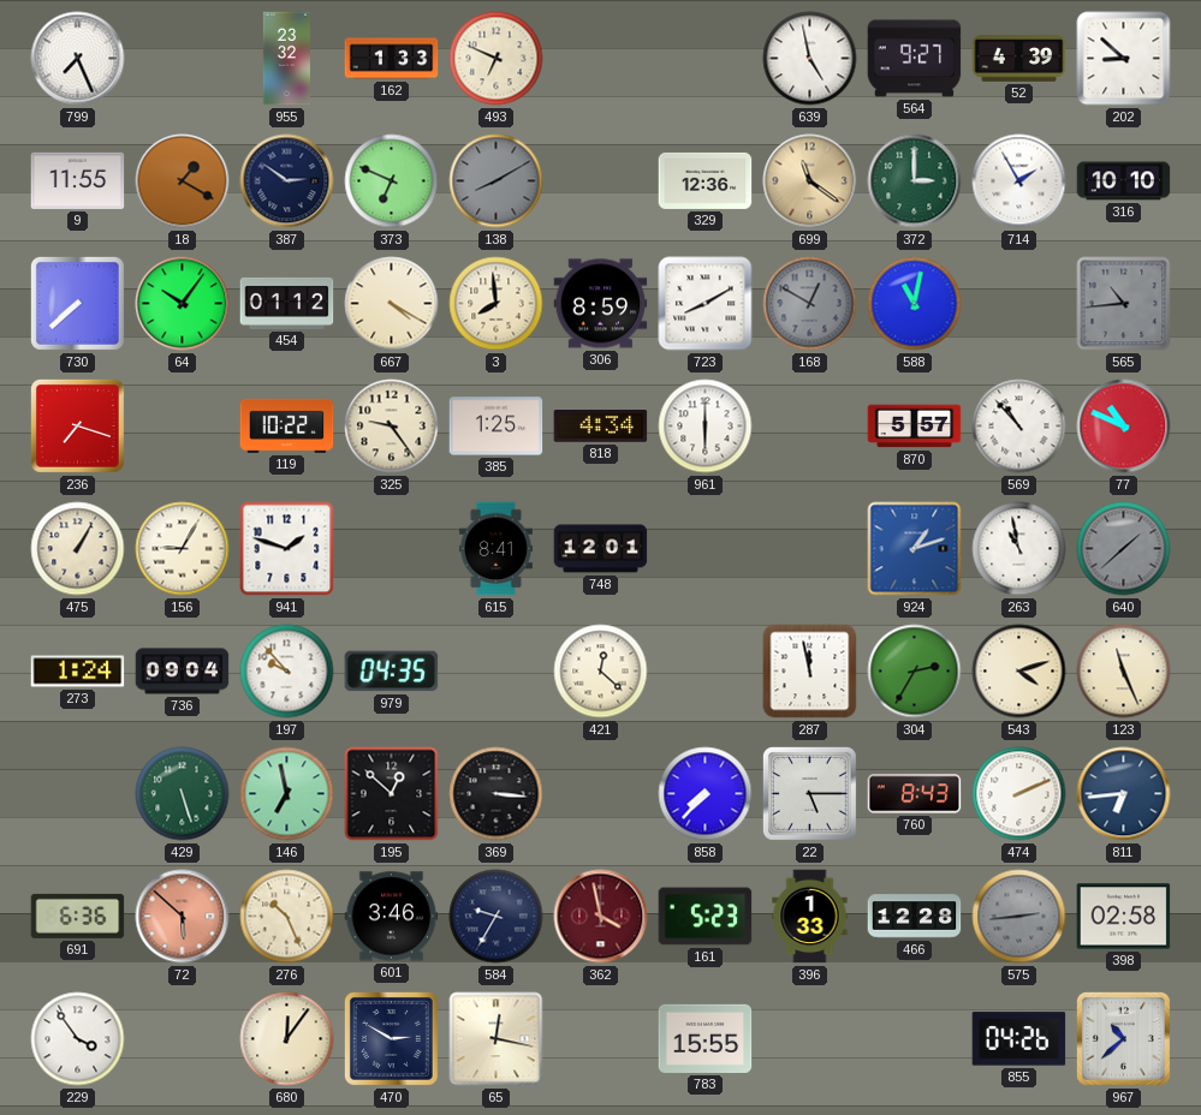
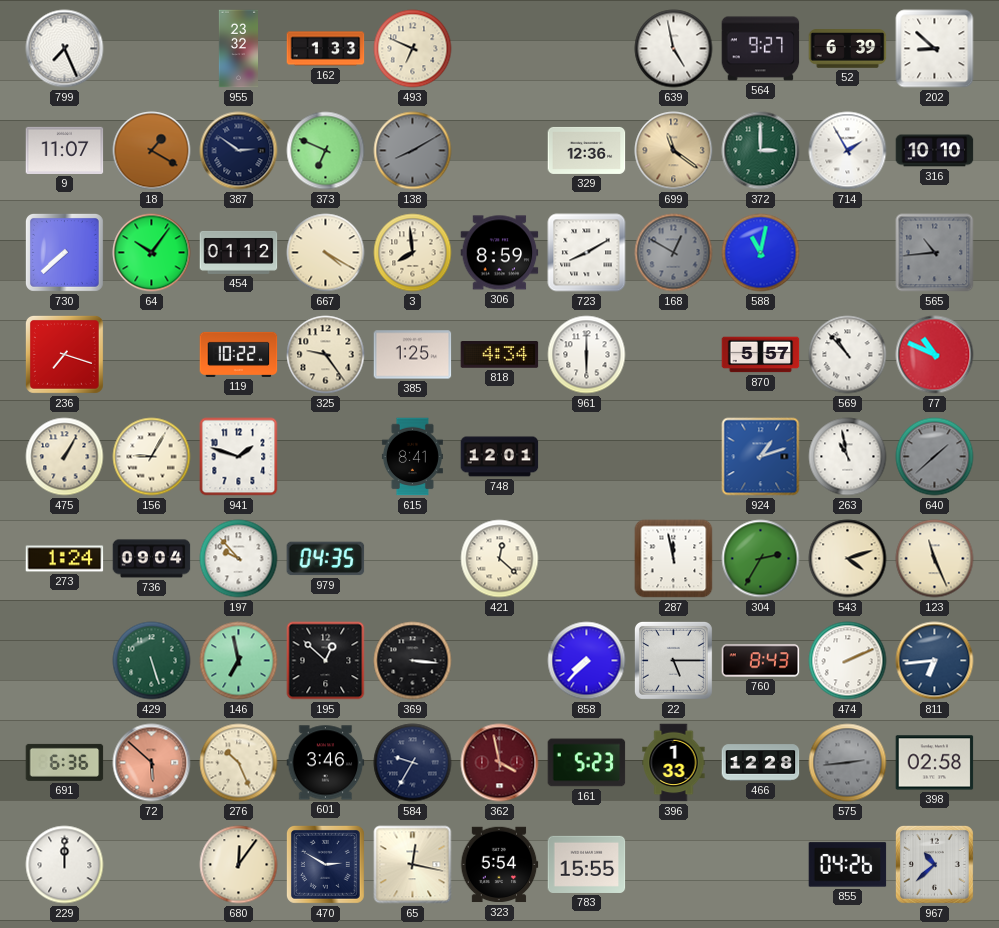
52: 4:39 -> 6:39
9: 11:55 -> 11:07
229: 3:54 -> 12:00
323: none -> 5:54
